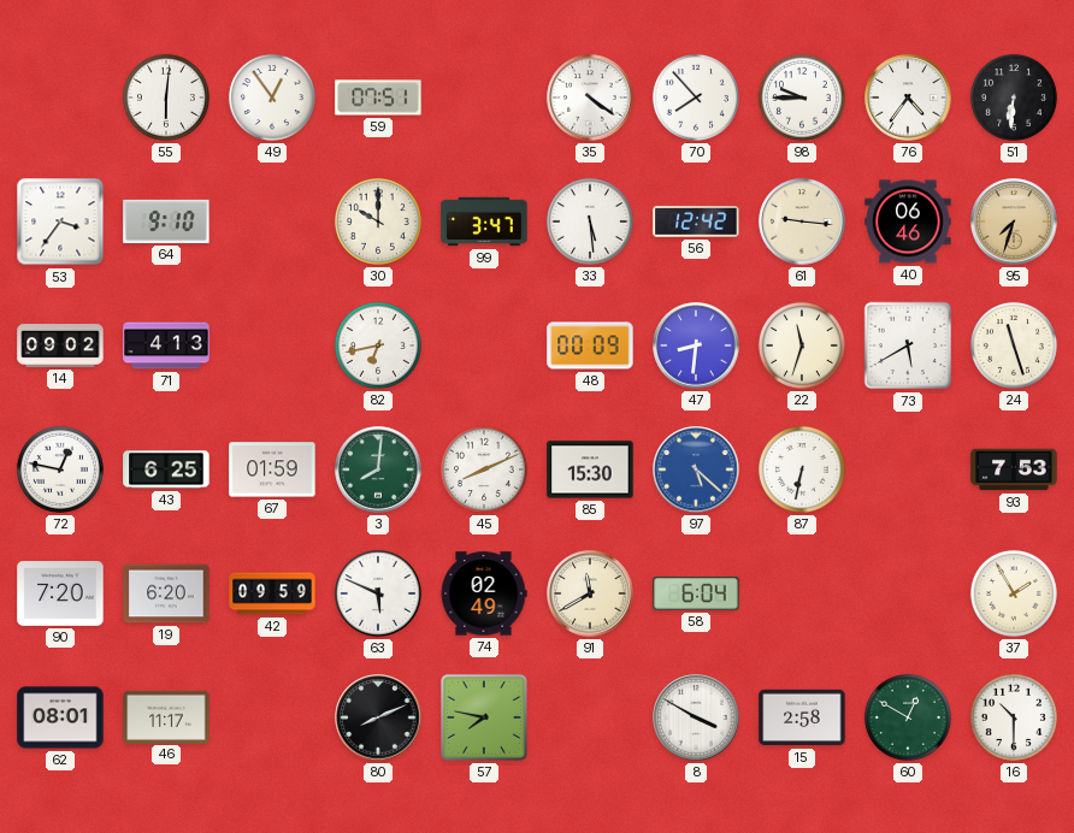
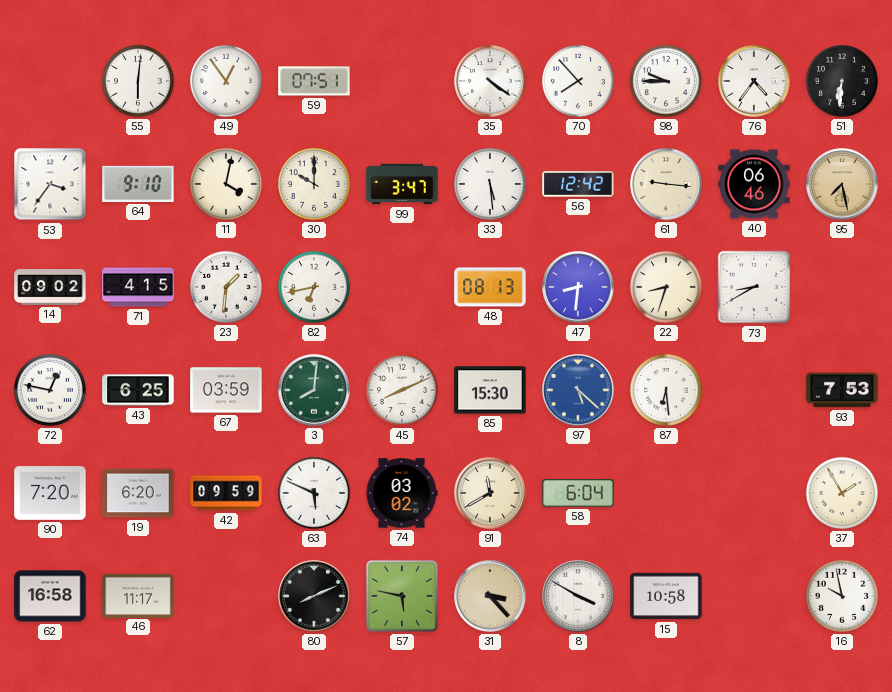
11: none -> 4:02
95: 7:33 -> 7:28
71: 4:13 -> 4:15
23: none -> 1:31
48: 00:09 -> 08:13
22: 11:33 -> 8:33
73: 5:40 -> 8:40
24: 11:27 -> none
67: 01:59 -> 03:59
87: 6:32 -> 6:29
74: 02:49 -> 03:02
62: 08:01 -> 16:58
57: 7:47 -> 5:47
31: none -> 3:23
15: 2:58 -> 10:58
60: 12:50 -> none
16: 10:30 -> 9:58
